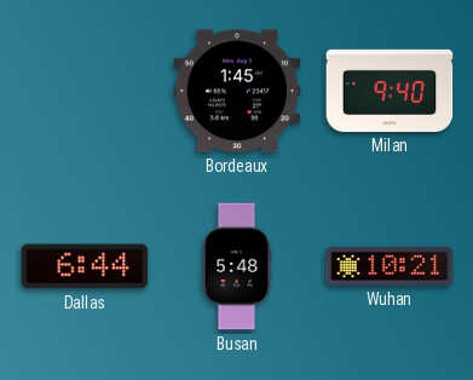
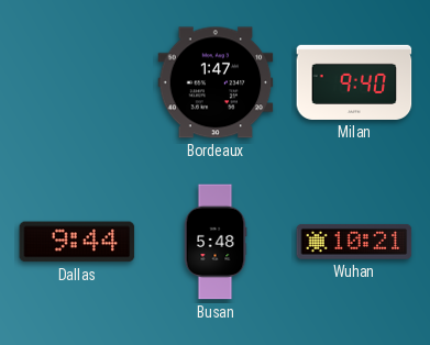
Bordeaux: 1:45 -> 1:47
Dallas: 6:44 -> 9:44
